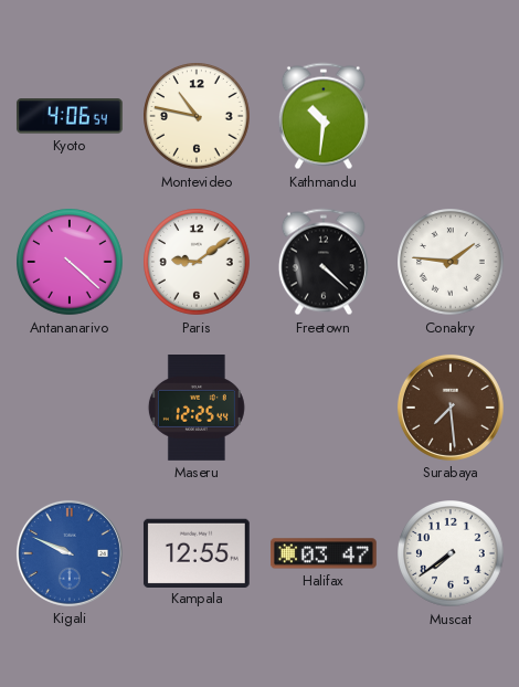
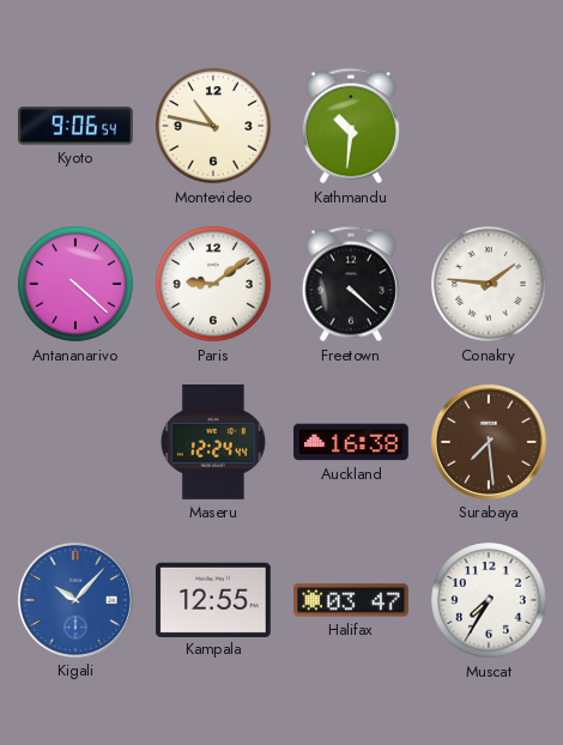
Kyoto: 4:06 -> 9:06
Maseru: 12:25 -> 12:24
Auckland: none -> 16:38
Kigali: 9:49 -> 10:07
Muscat: 7:39 -> 7:35
